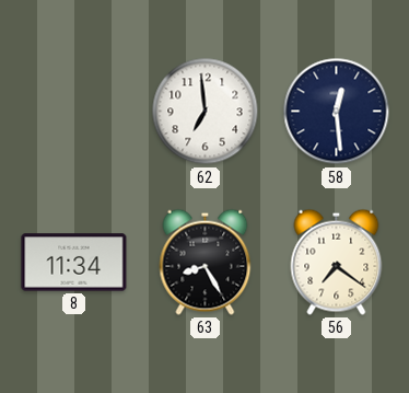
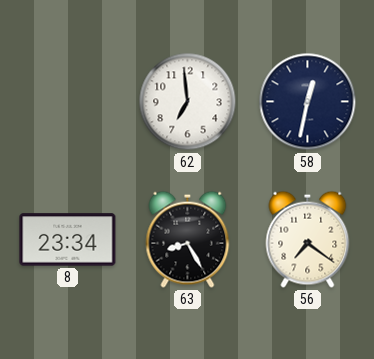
58: 12:29 -> 12:32
8: 11:34 -> 23:34
